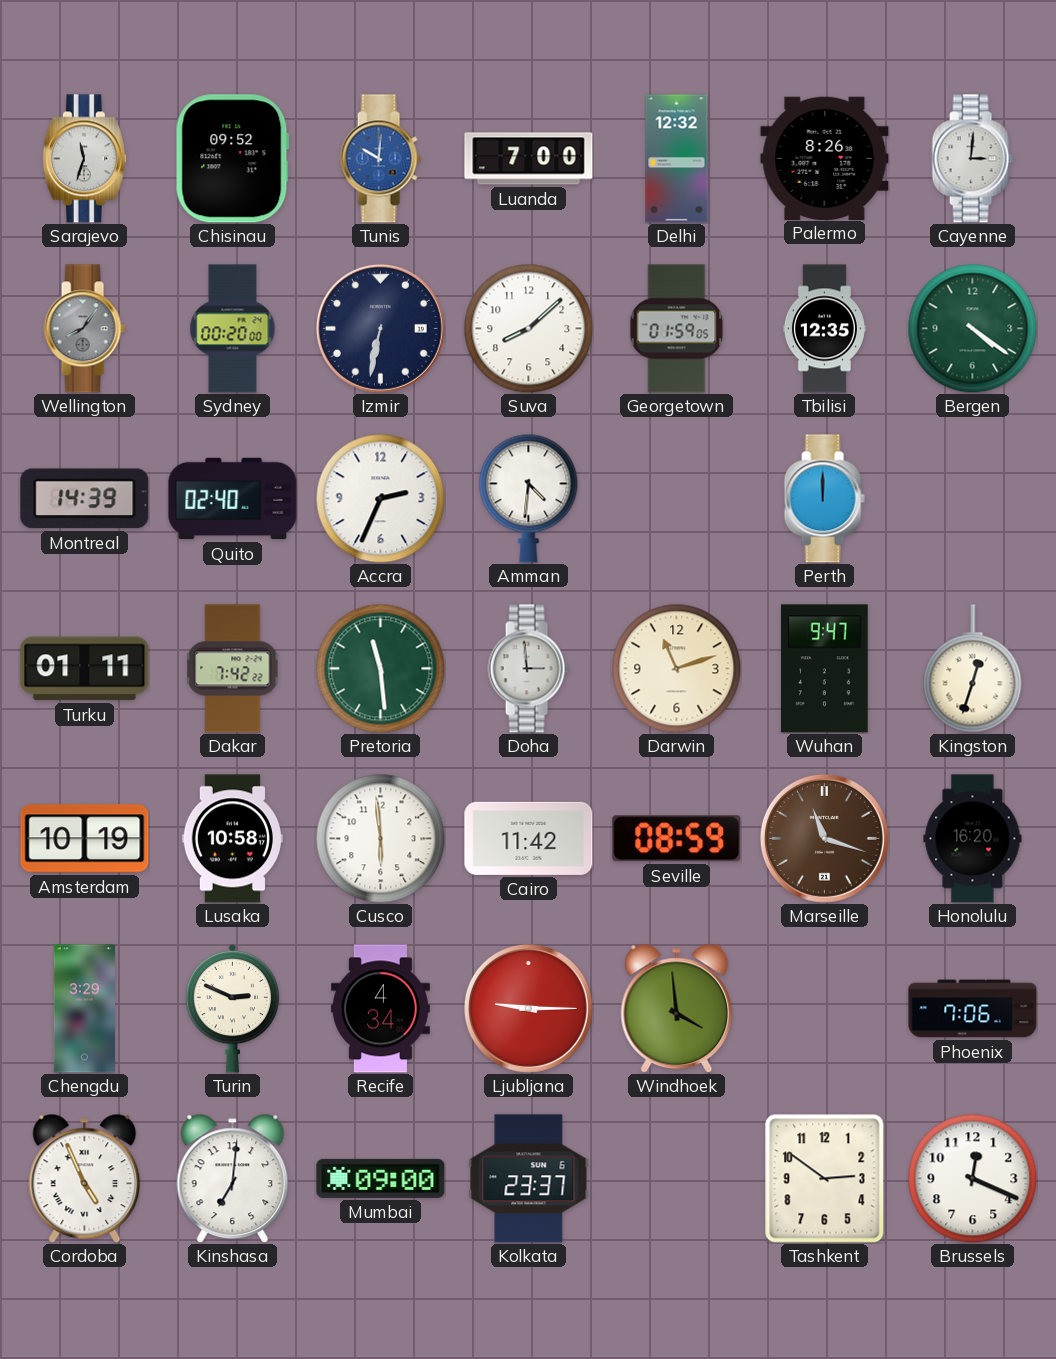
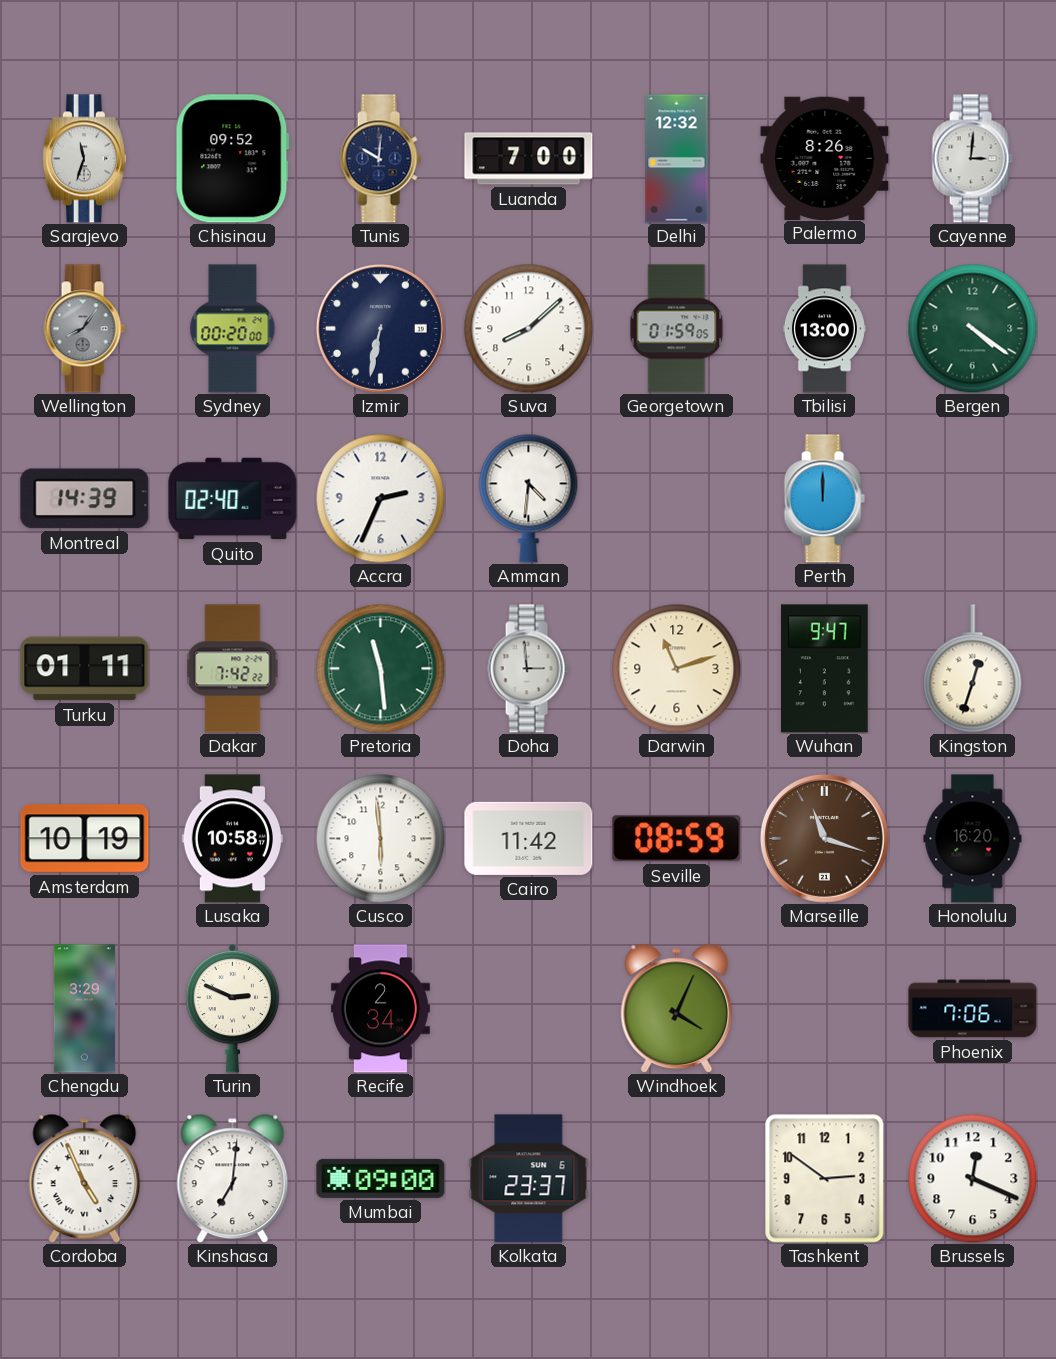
Tunis dial: blue -> navy
Tbilisi: 12:35 -> 13:00
Recife: 4:34 -> 2:34
Ljubljana: 9:15 -> none
Windhoek: 3:59 -> 4:04
